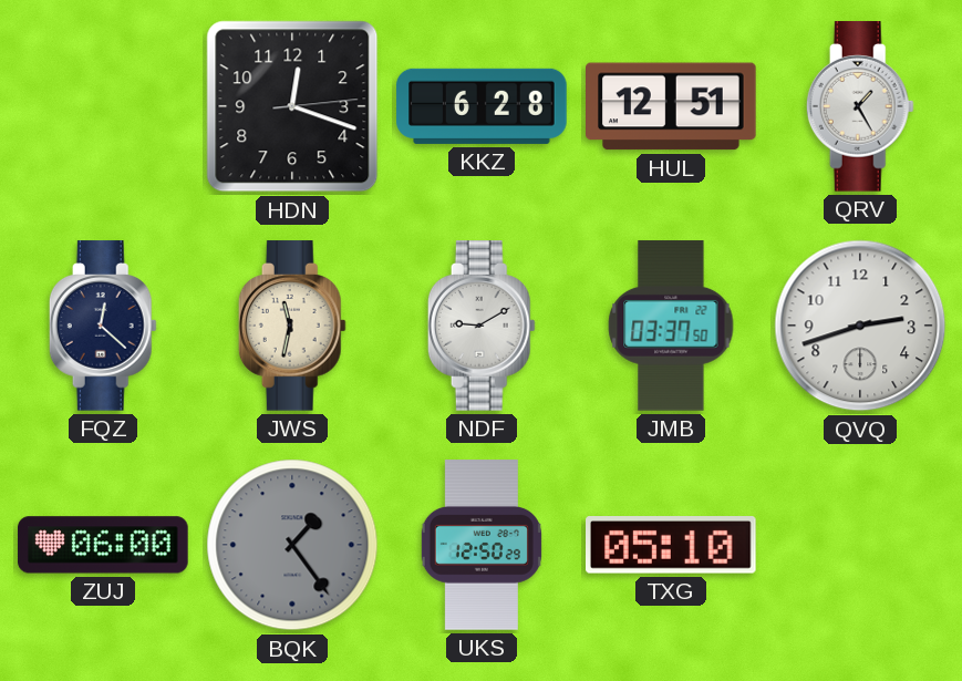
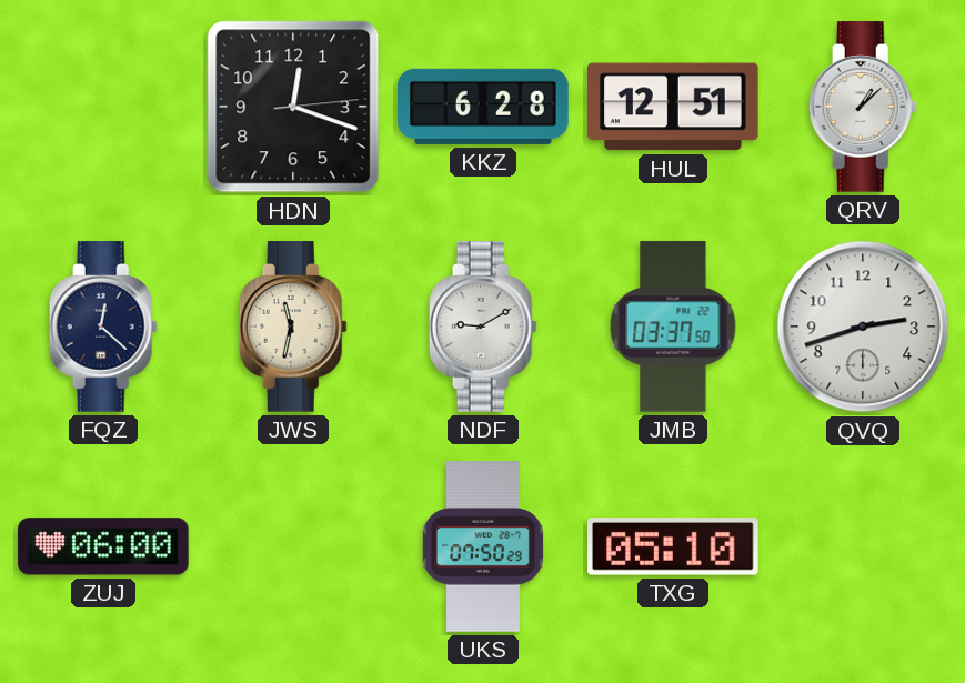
QRV: 1:25 -> 1:08
BQK: 1:24 -> none
UKS: 12:50 -> 07:50
